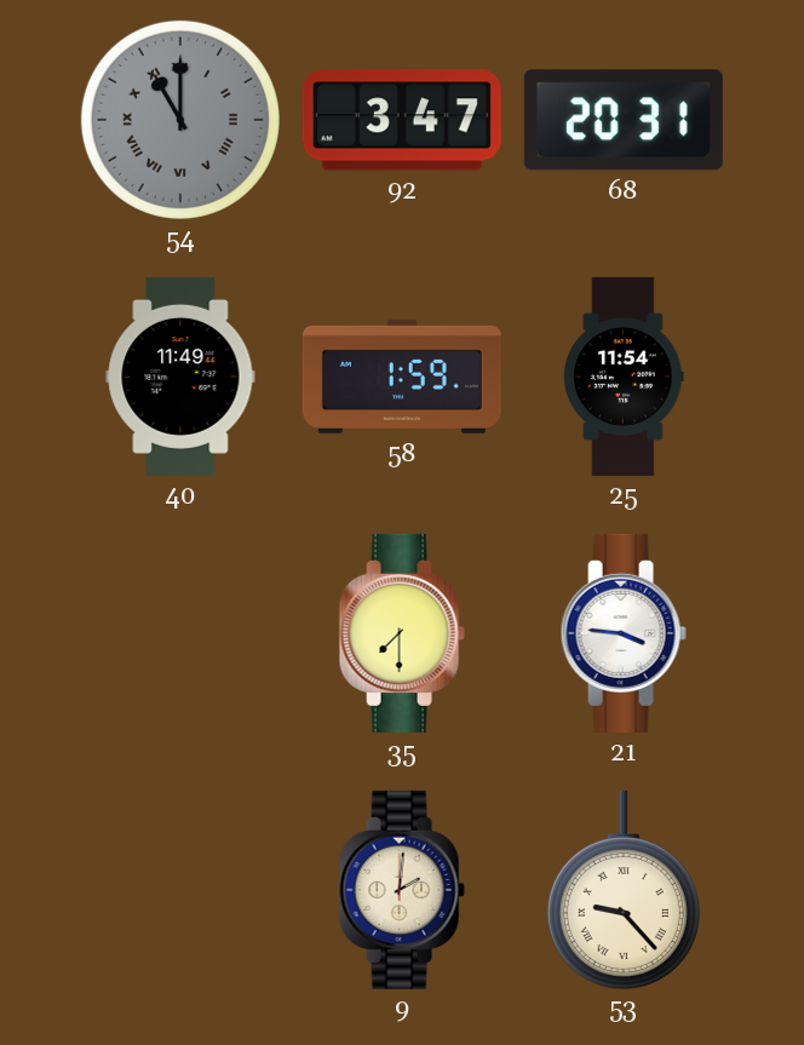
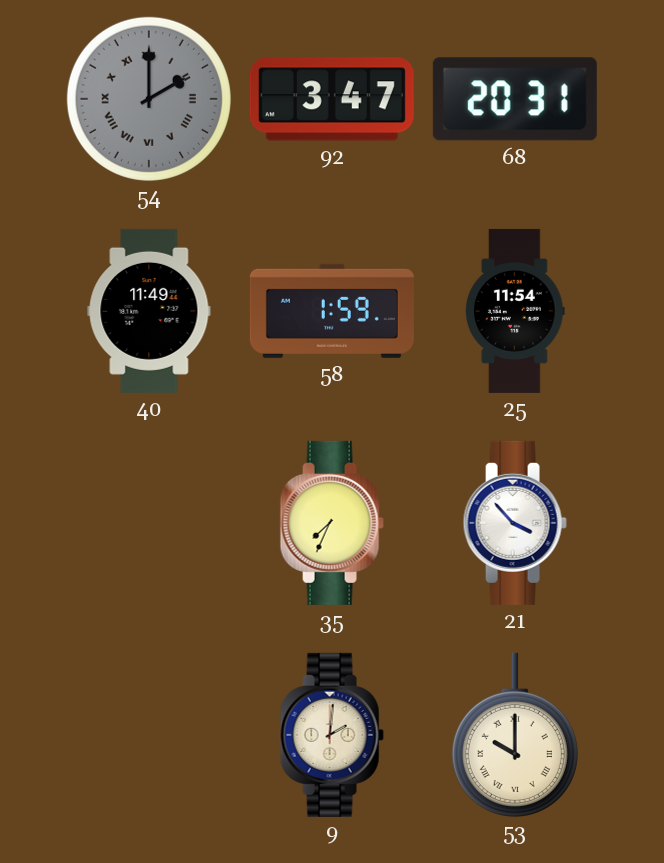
54: 11:00 -> 2:00
35: 7:30 -> 7:34
21: 3:46 -> 3:53
53: 9:23 -> 10:00
